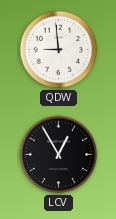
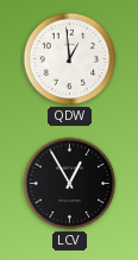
QDW: 8:59 -> 12:59
